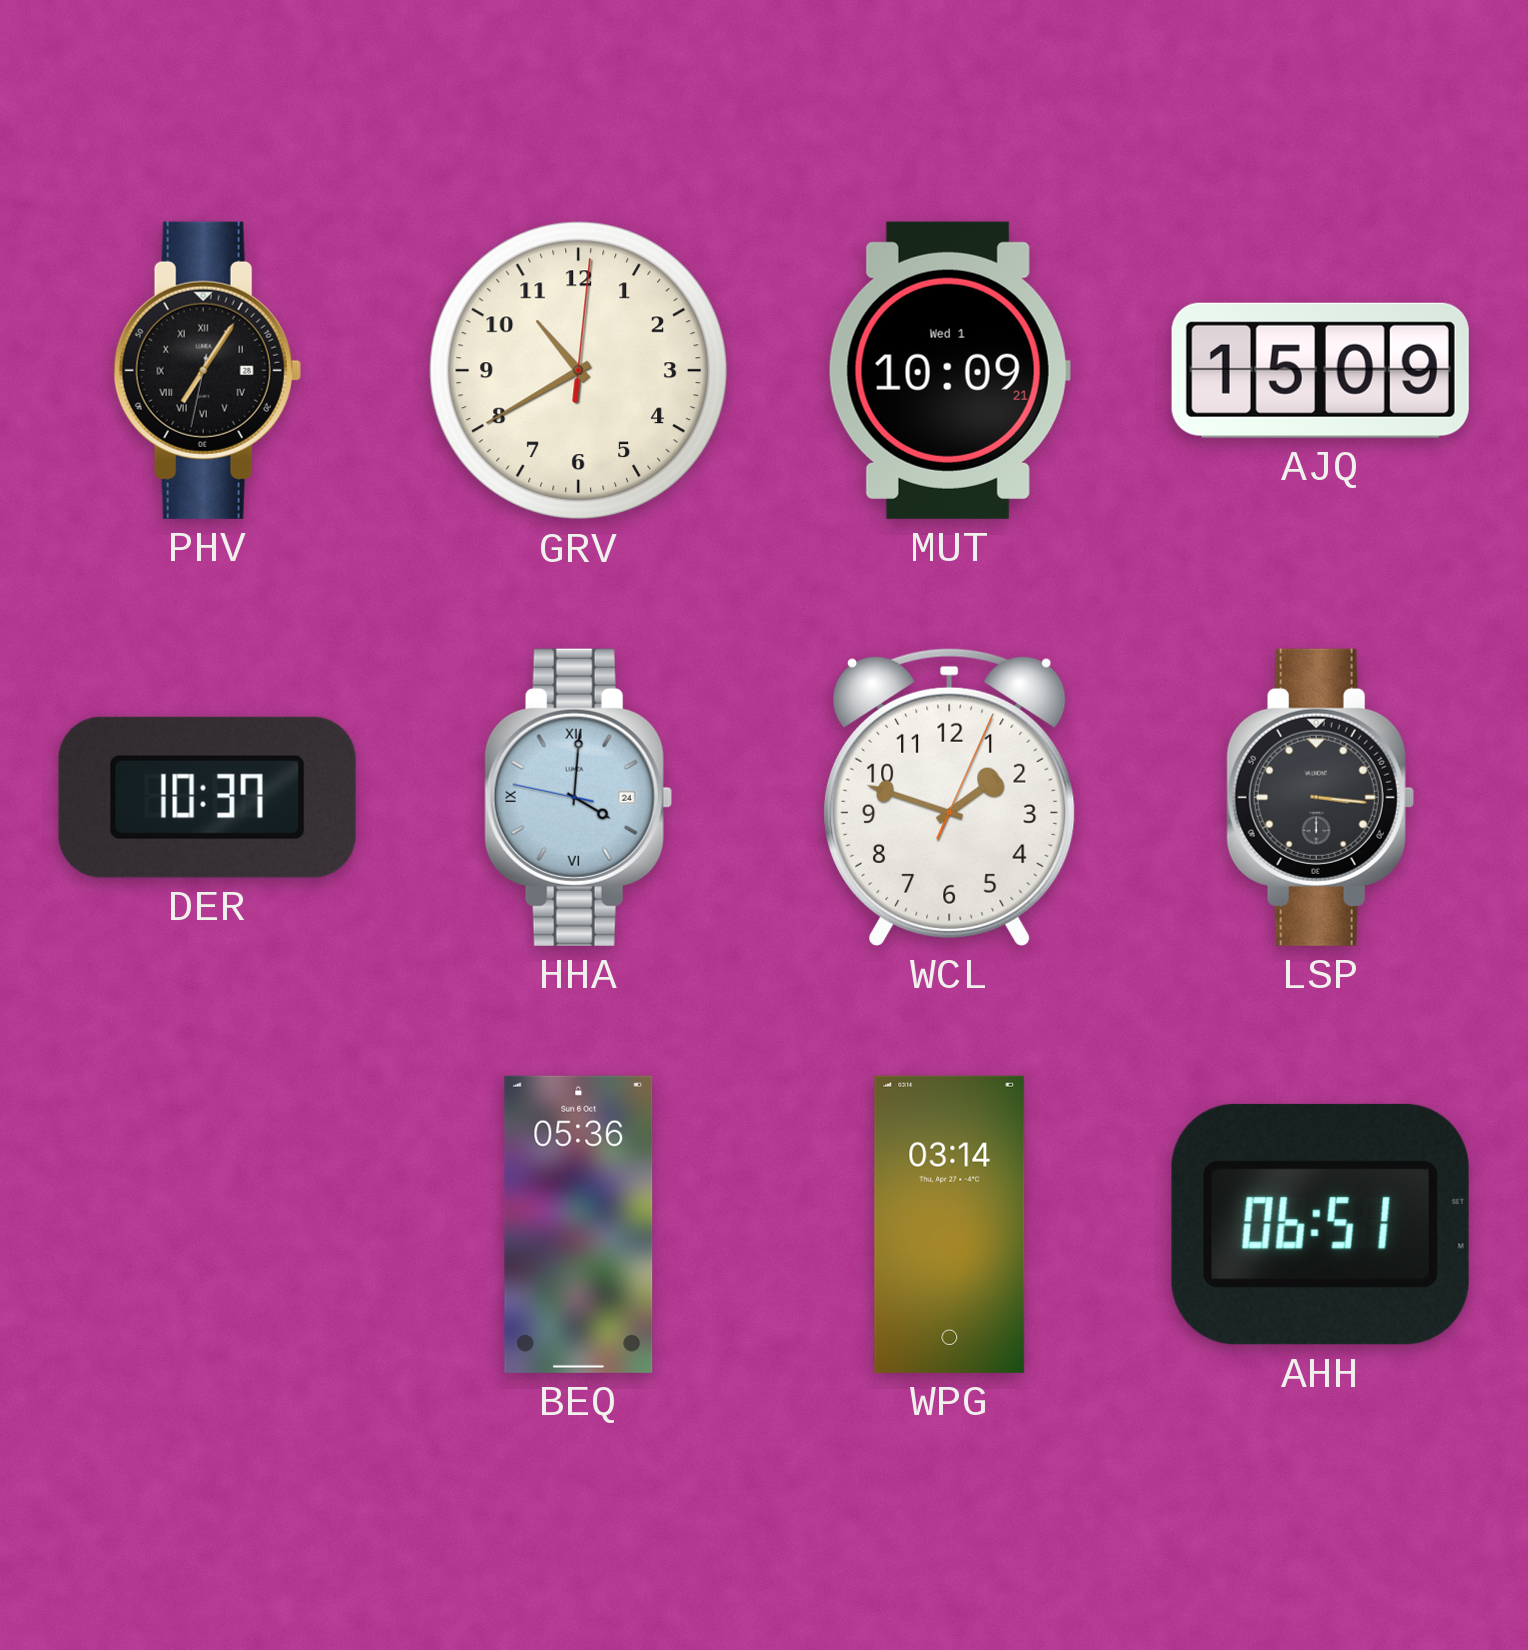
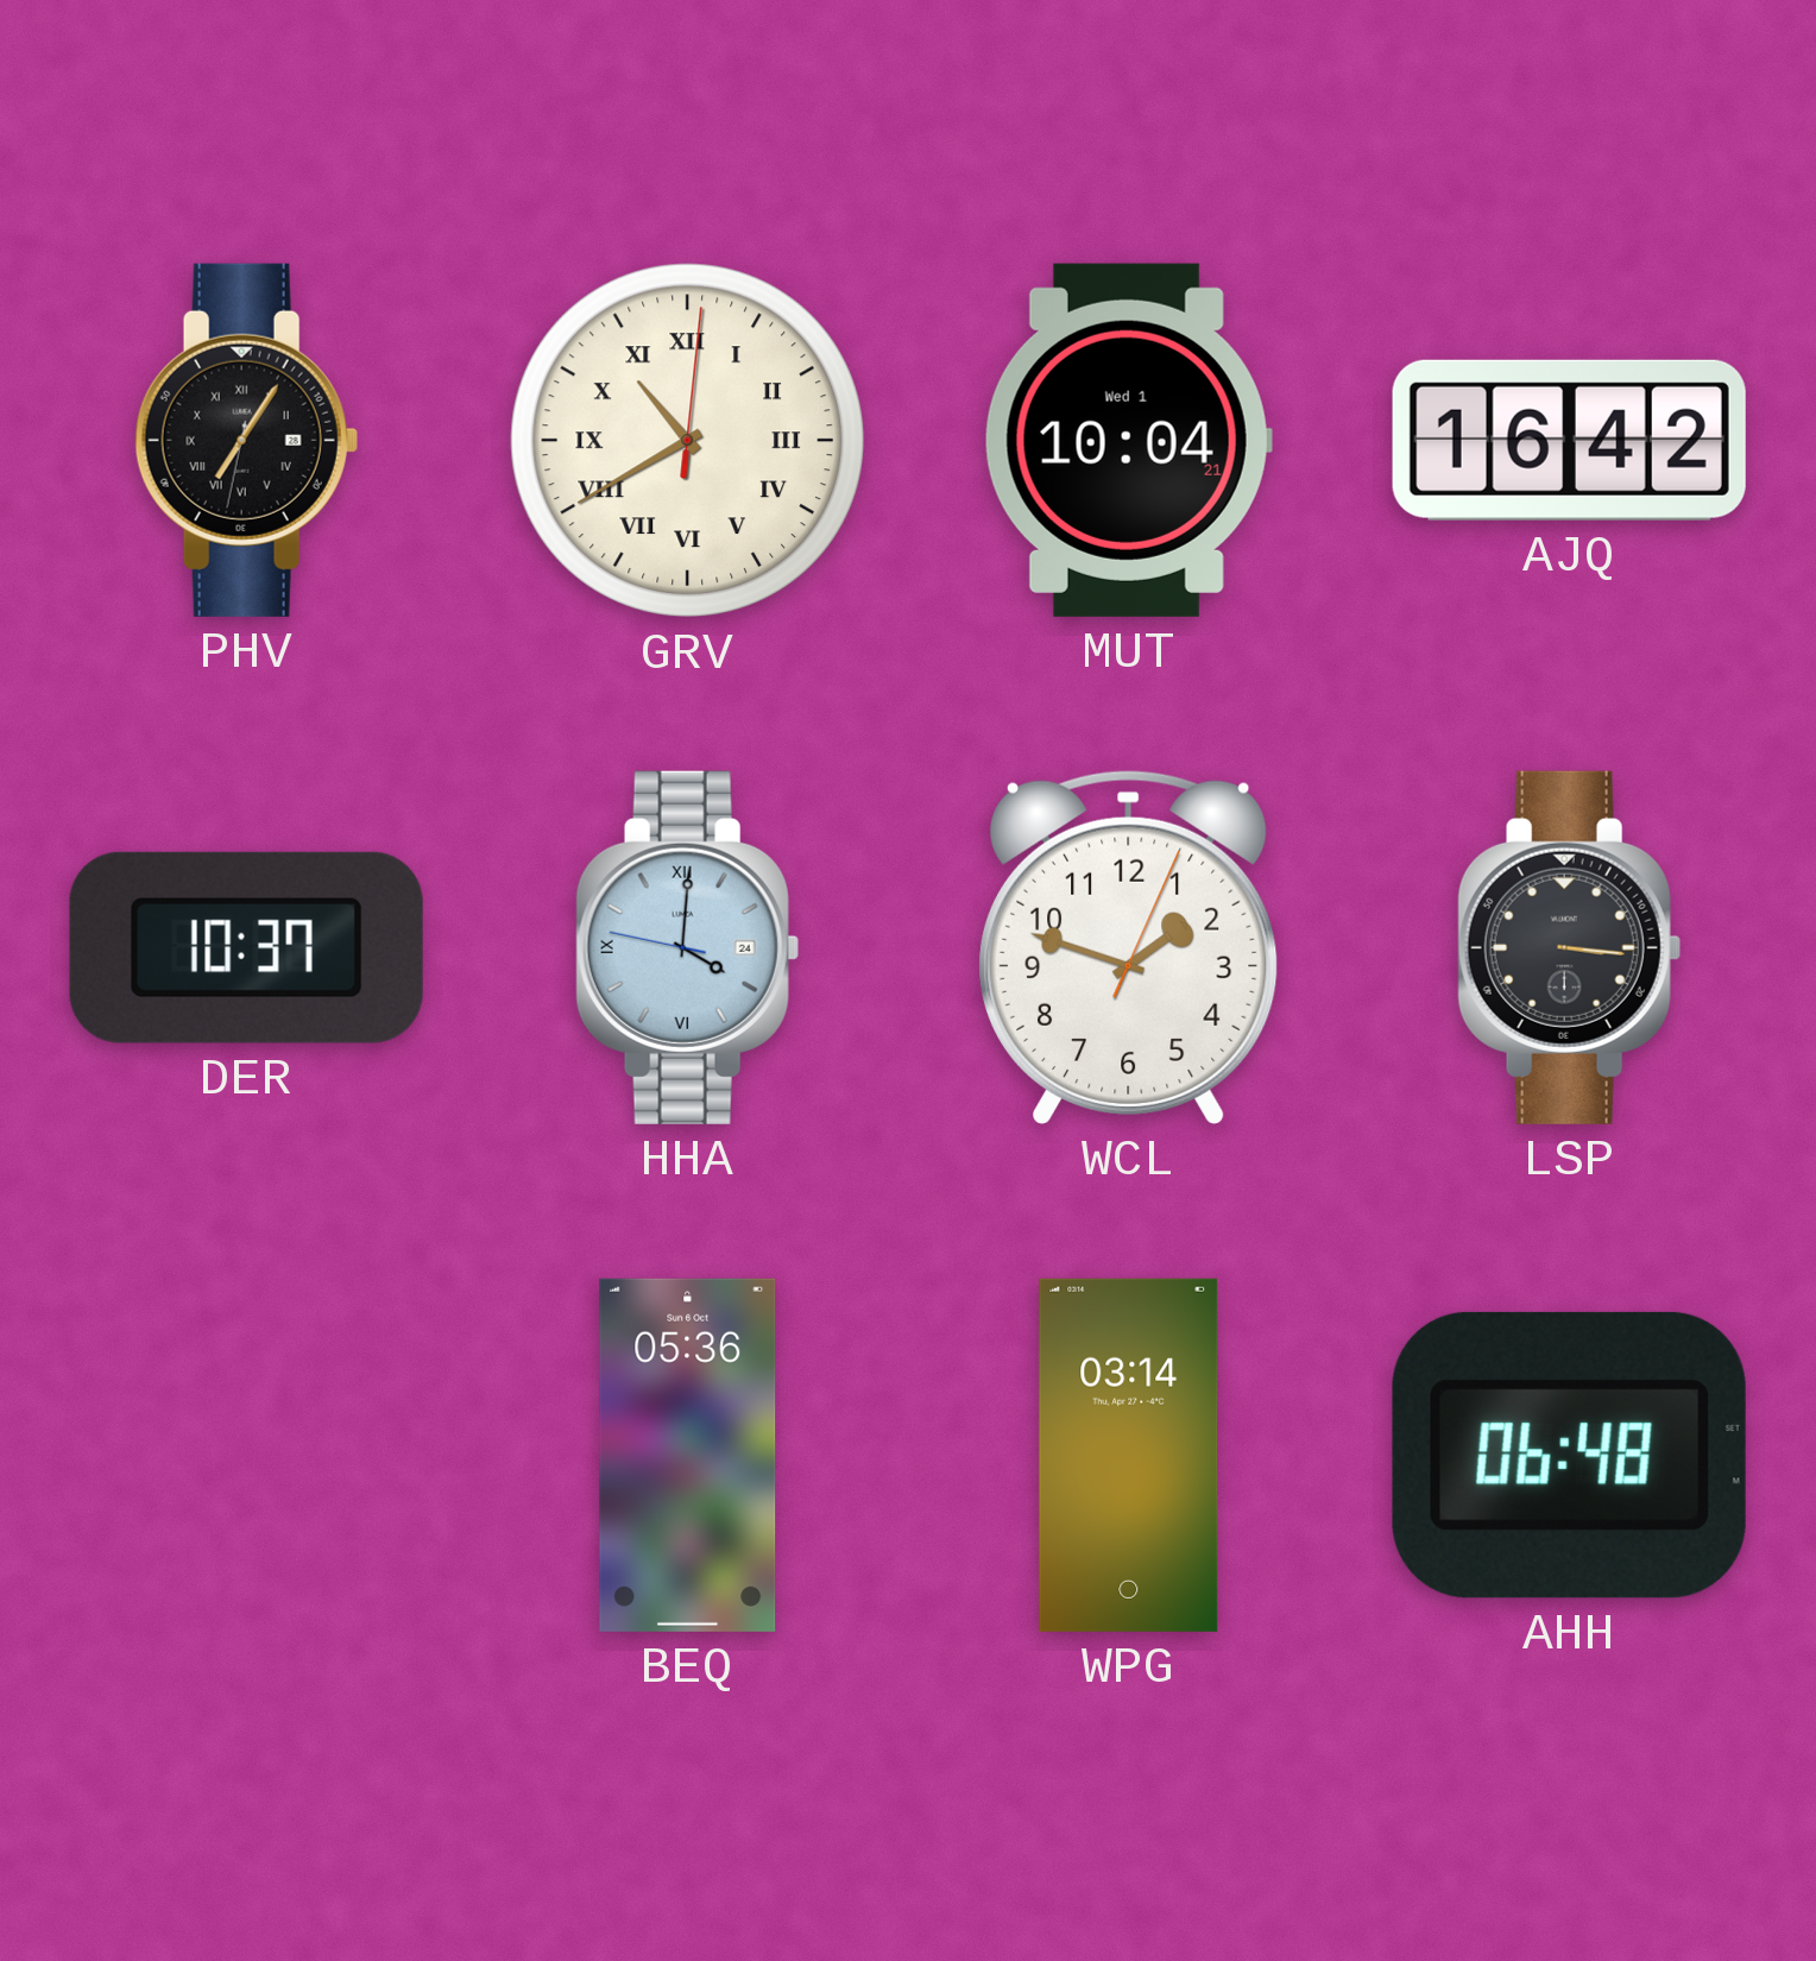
GRV numerals: Arabic -> Roman
MUT: 10:09 -> 10:04
AJQ: 15:09 -> 16:42
AHH: 06:51 -> 06:48
